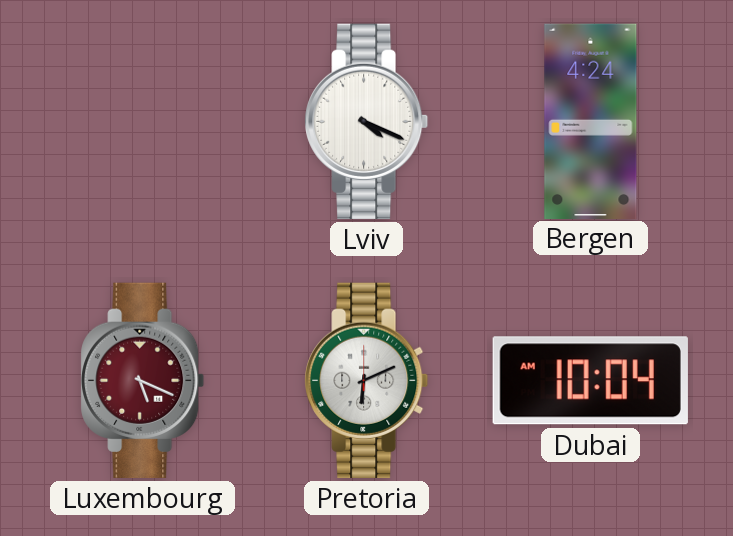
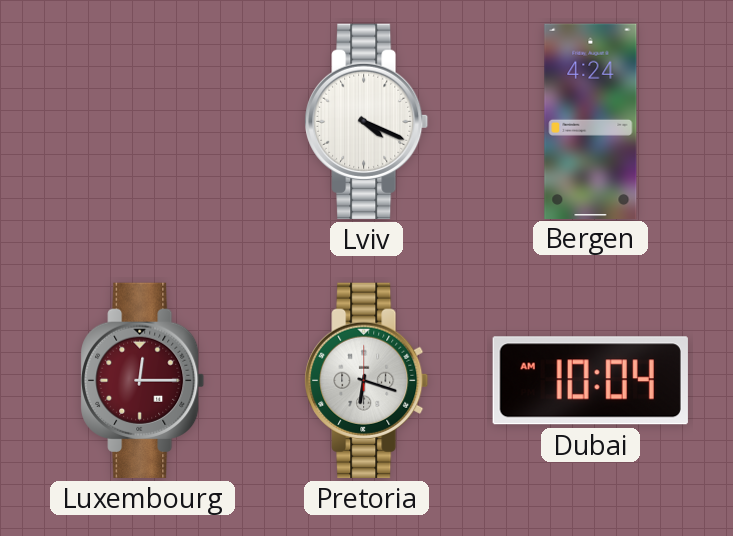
Luxembourg: 5:19 -> 12:15
Pretoria: 6:11 -> 6:18
